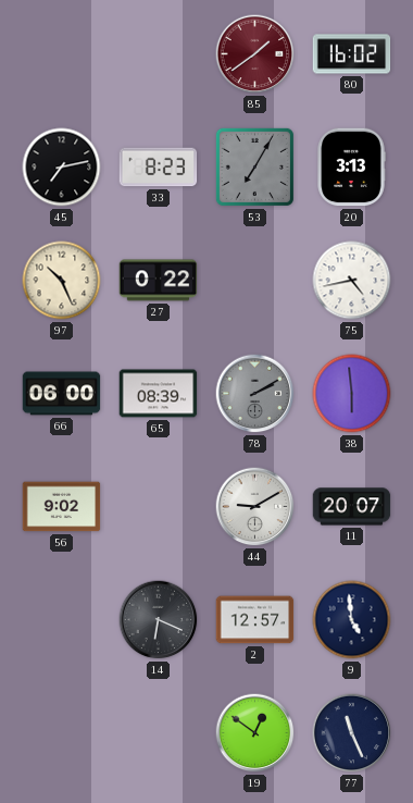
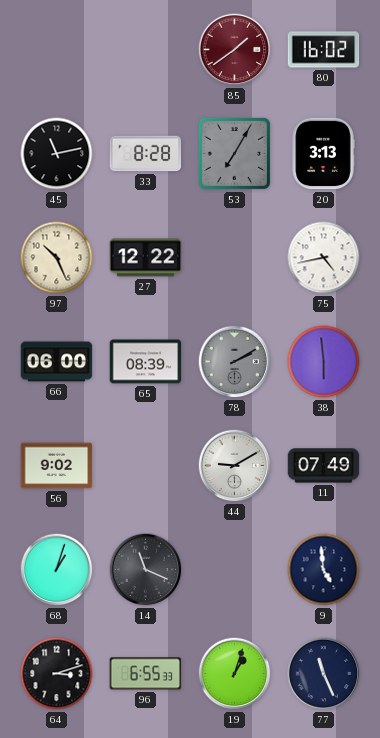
45: 7:13 -> 11:13
33: 8:23 -> 8:28
27: 0:22 -> 12:22
11: 20:07 -> 07:49
68: none -> 1:03
14: 6:19 -> 11:19
2: 12:57 -> none
64: none -> 3:12
96: none -> 6:55
19: 12:51 -> 1:03
